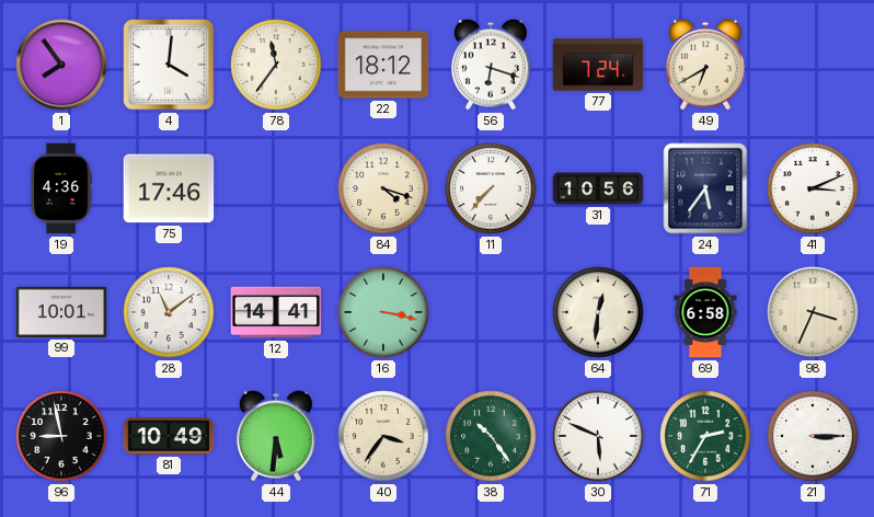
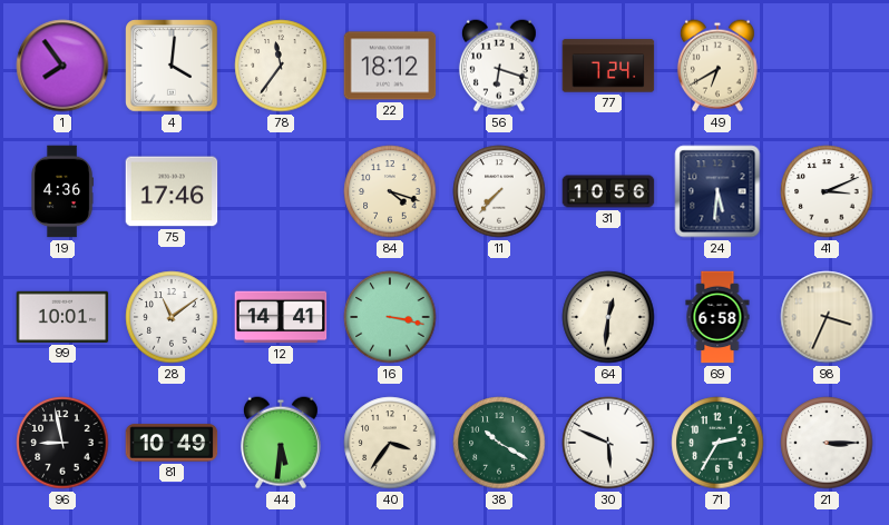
24: 5:36 -> 5:31
38: 10:24 -> 10:20
